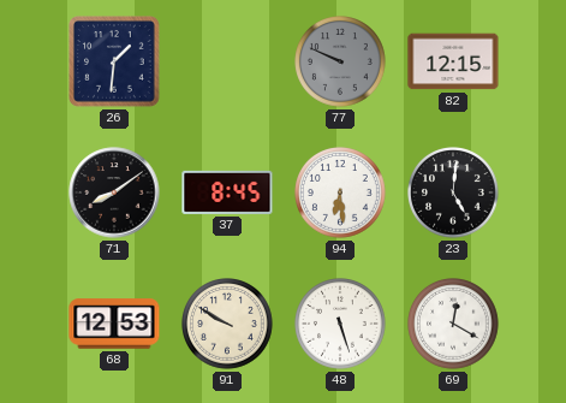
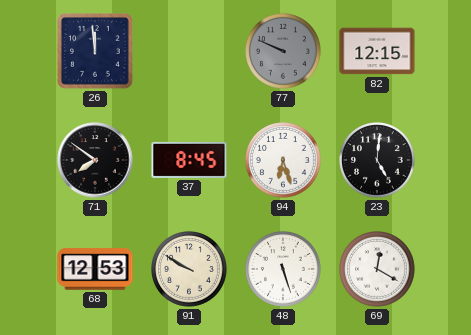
26: 1:31 -> 11:59
71: 8:09 -> 7:51
94: 6:29 -> 6:27
